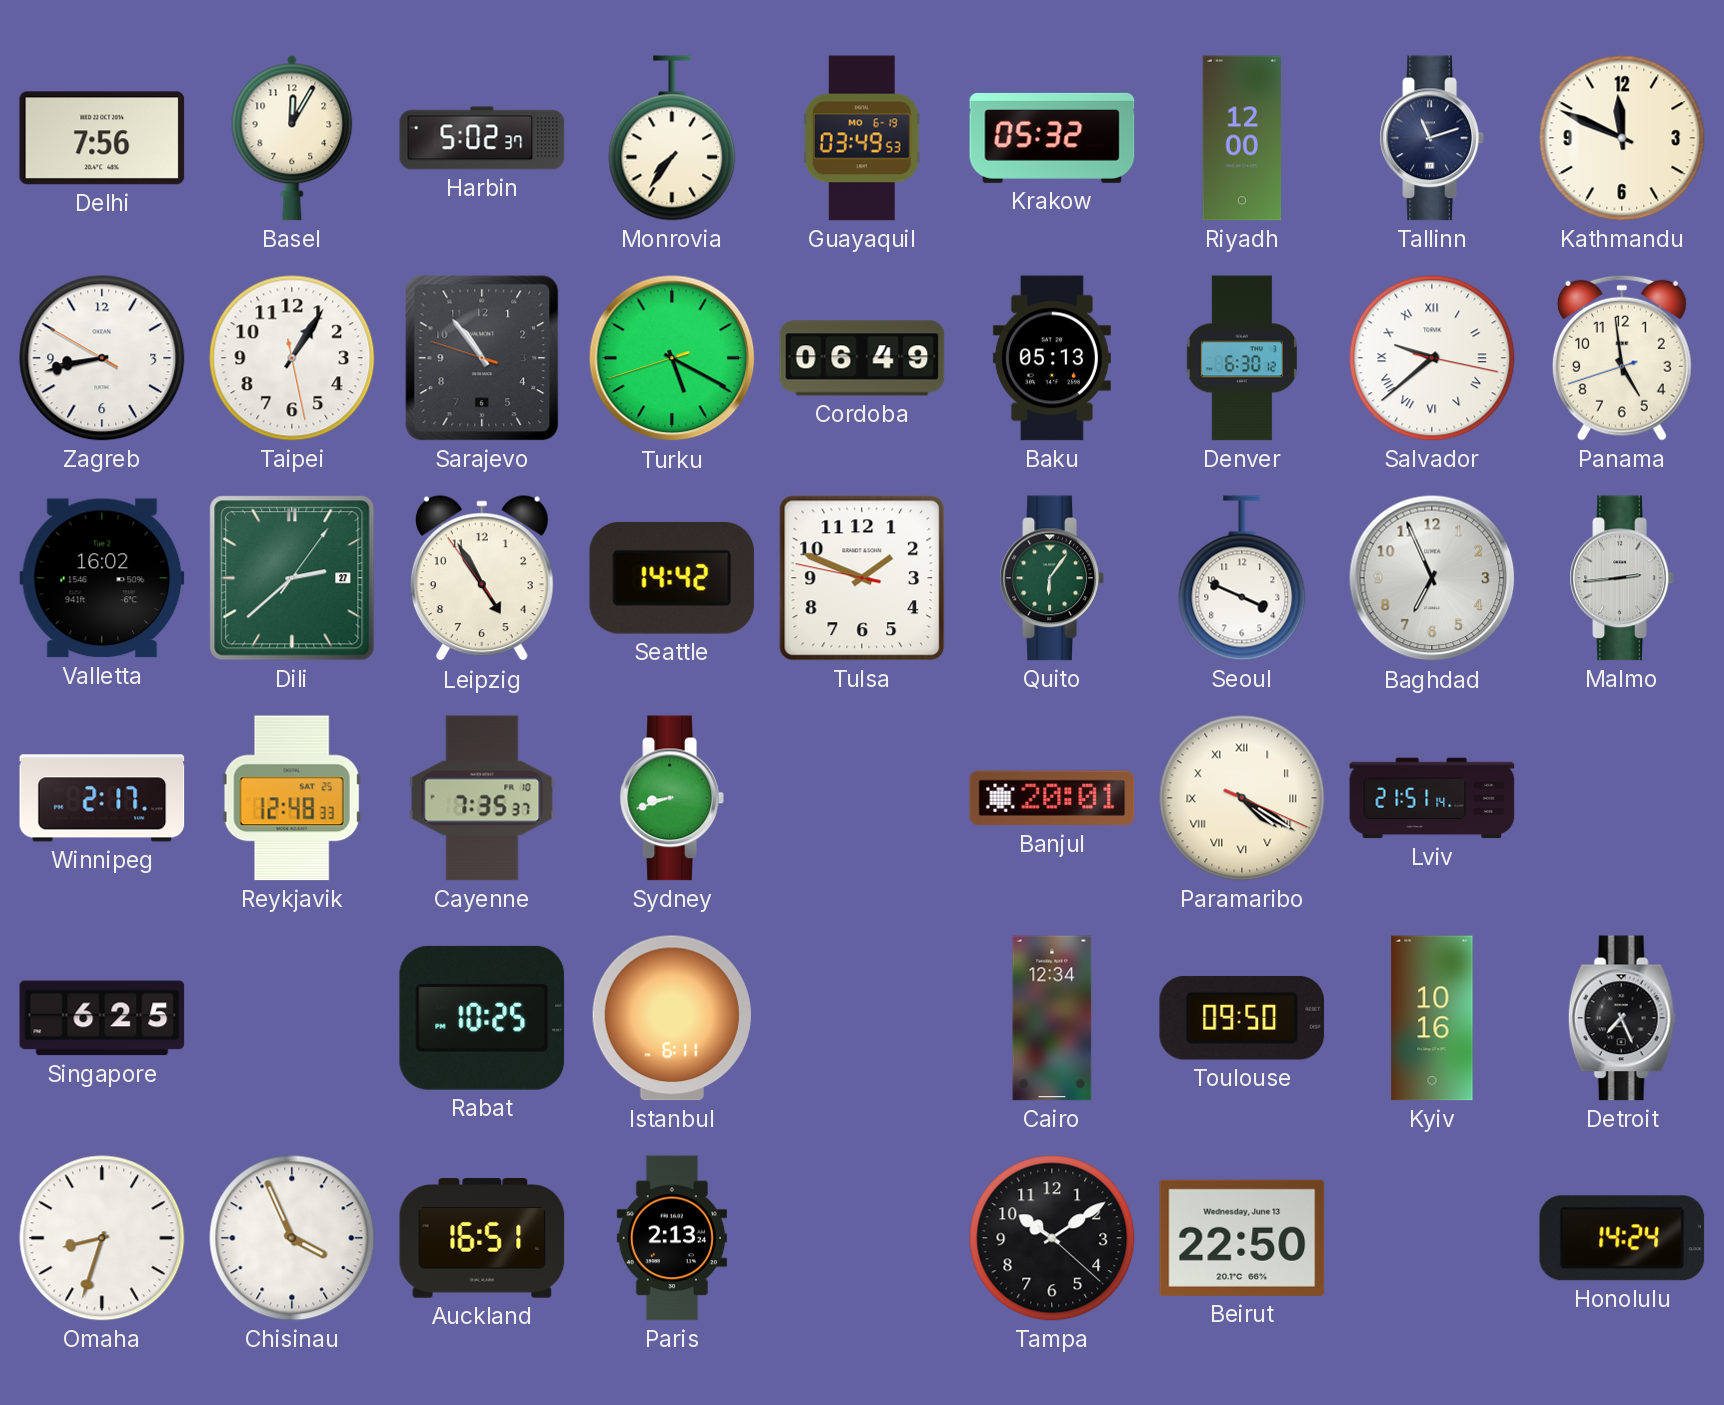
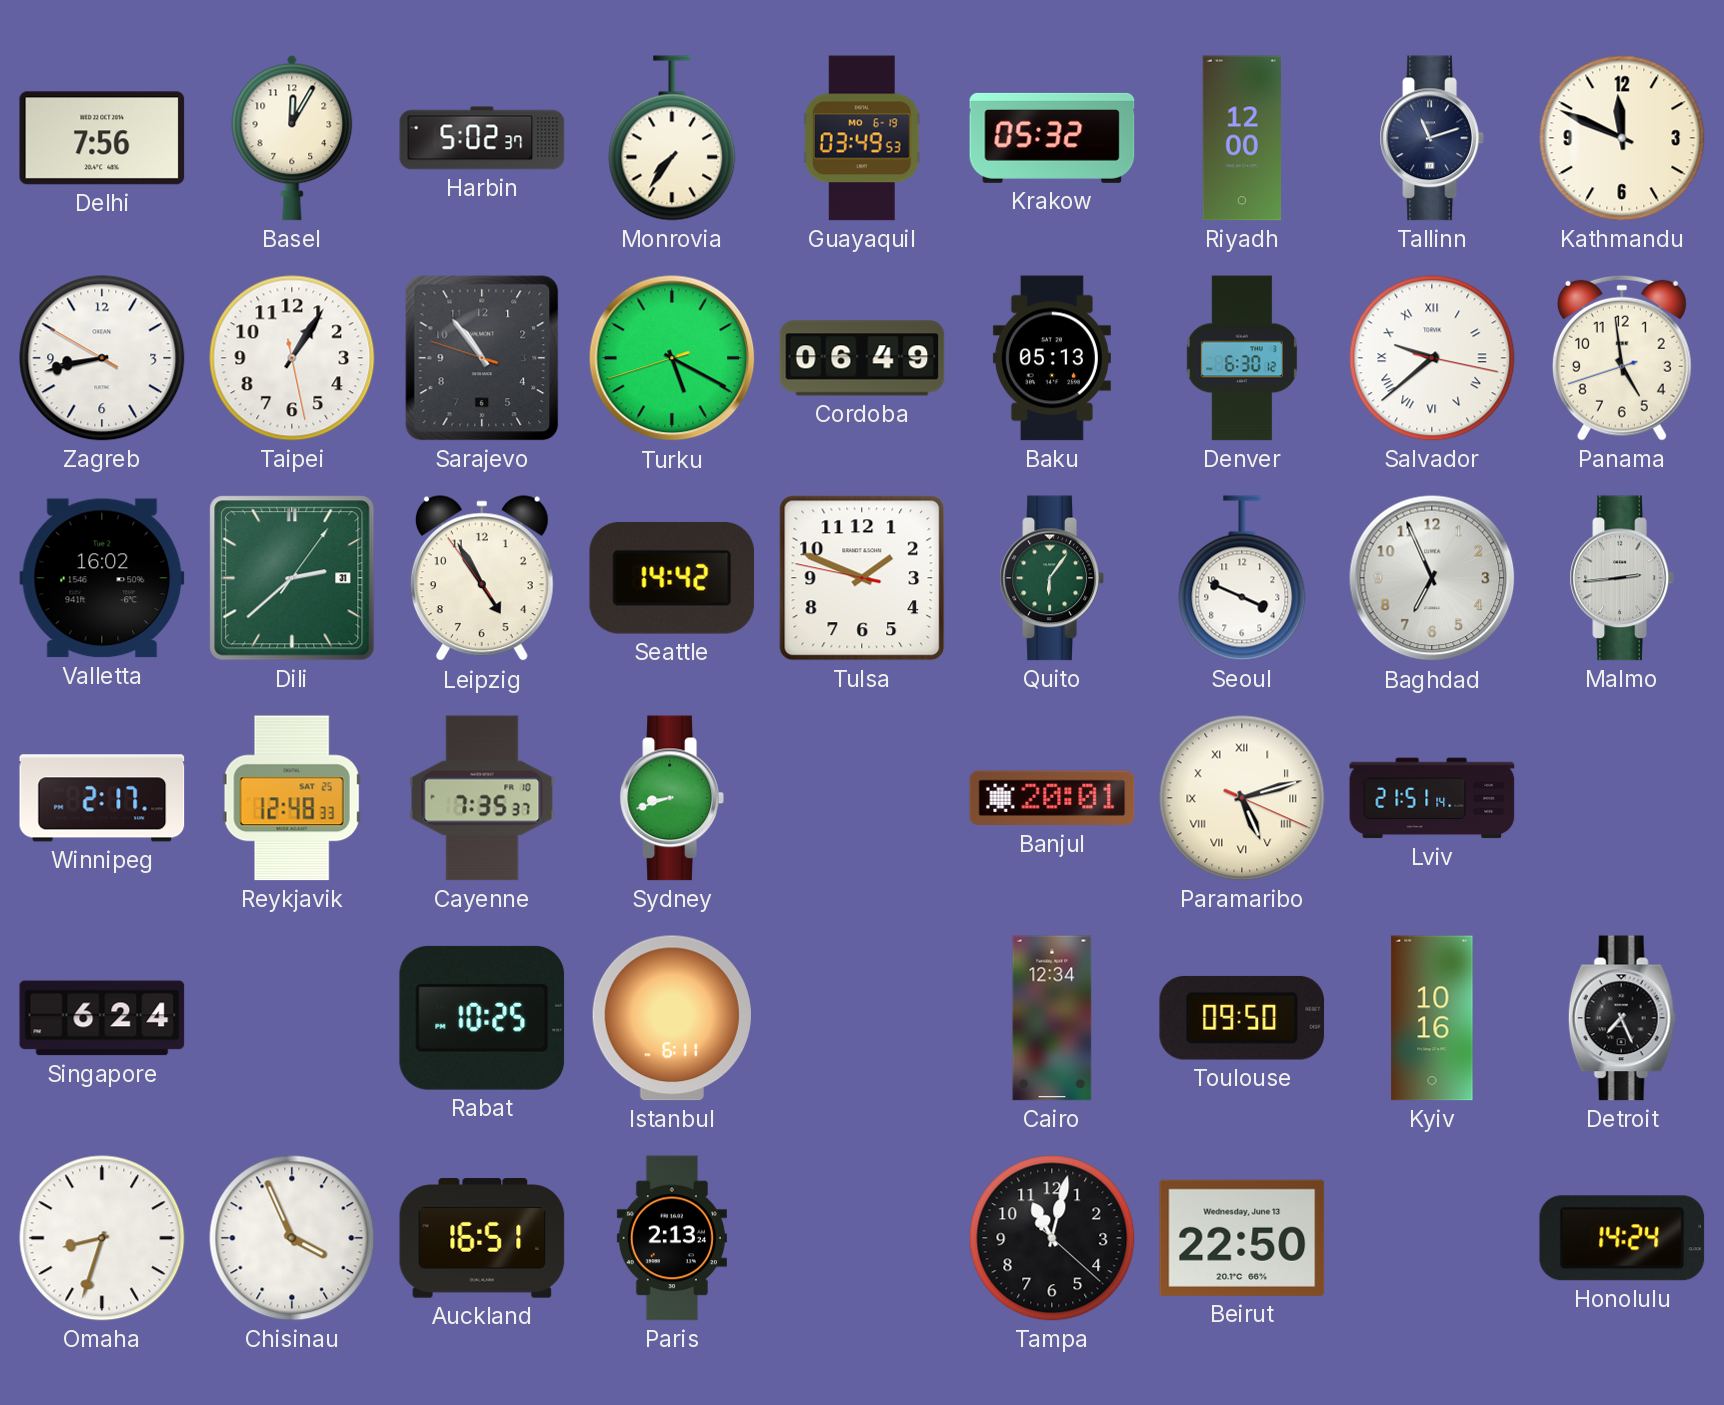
Dili date: 27 -> 31
Paramaribo: 4:20 -> 5:12
Singapore: 6:25 -> 6:24
Tampa: 10:09 -> 11:02
